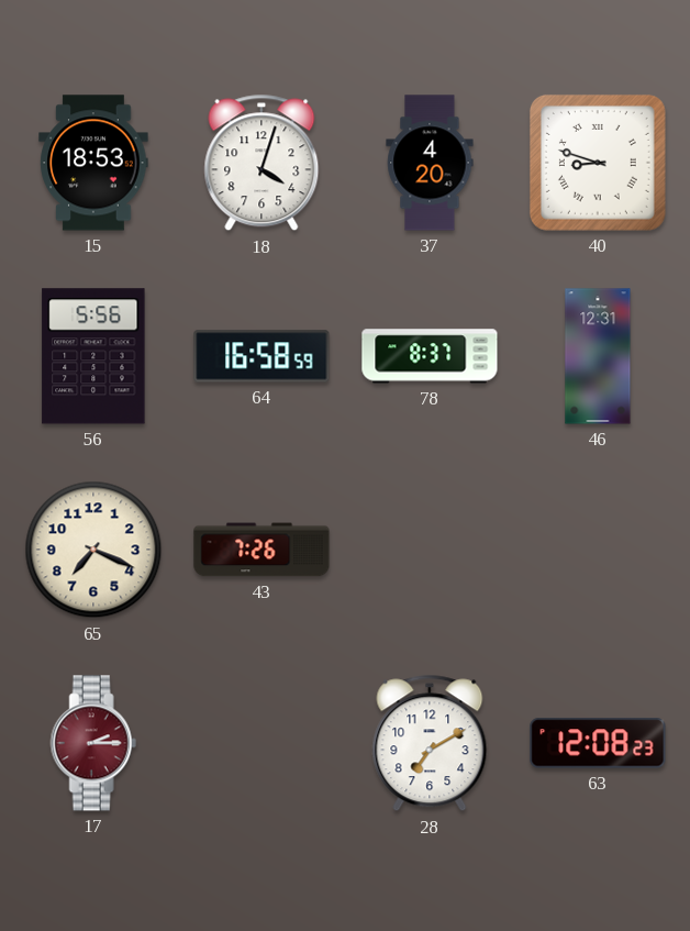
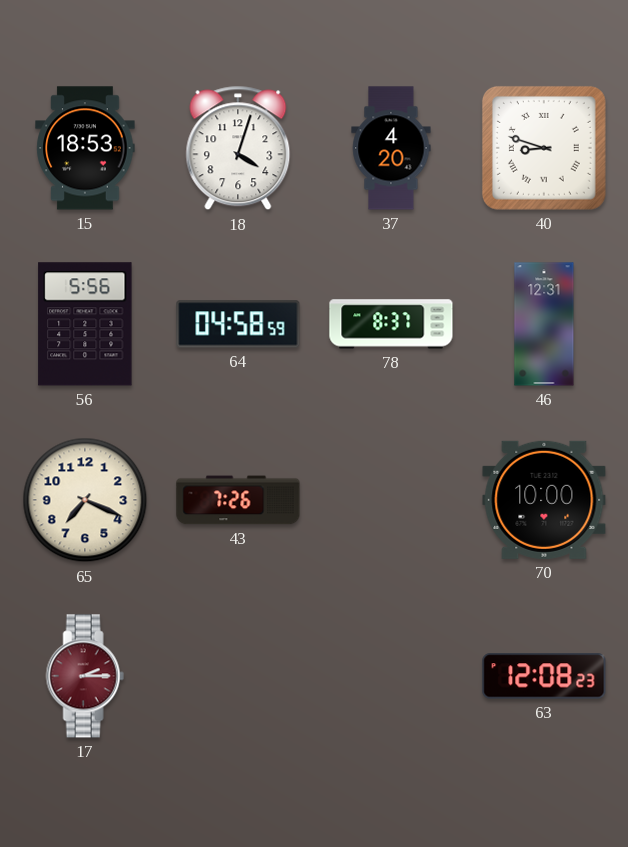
64: 16:58 -> 04:58
70: none -> 10:00
28: 7:10 -> none
